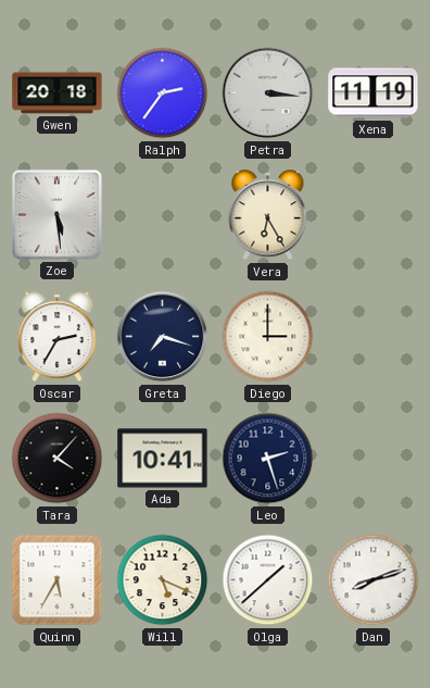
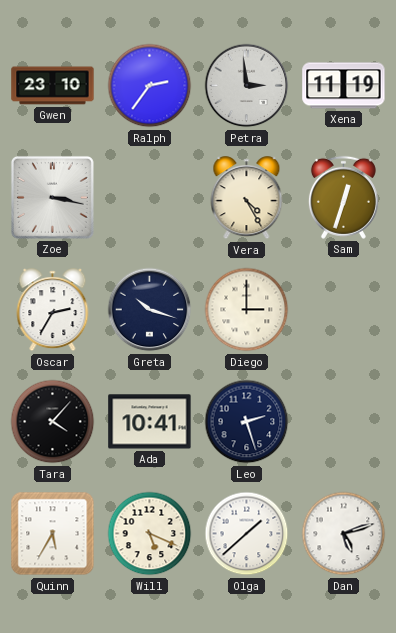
Gwen: 20:18 -> 23:10
Petra: 3:16 -> 2:59
Zoe: 5:29 -> 3:17
Vera: 6:25 -> 4:25
Sam: none -> 12:33
Greta: 7:18 -> 10:18
Dan: 8:12 -> 5:12
